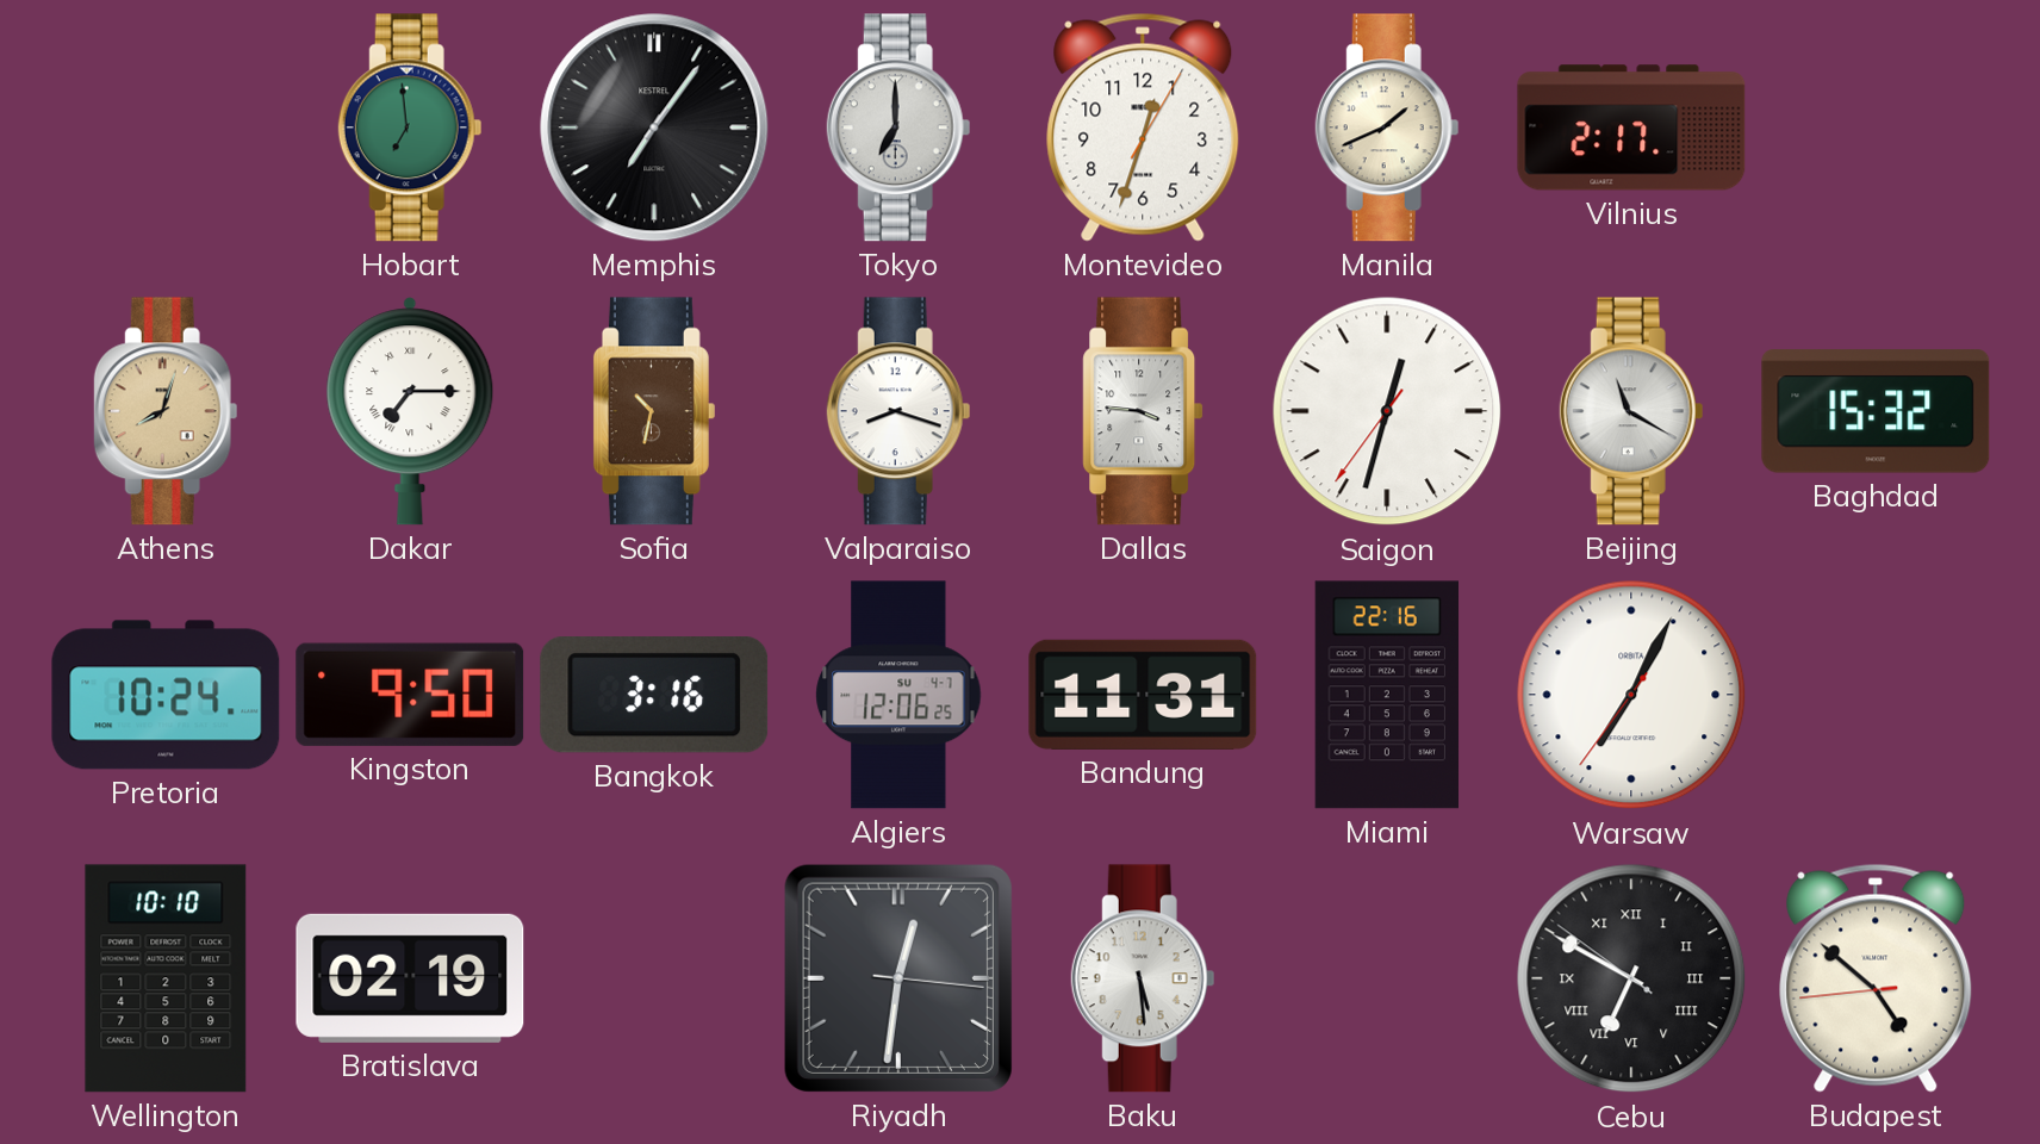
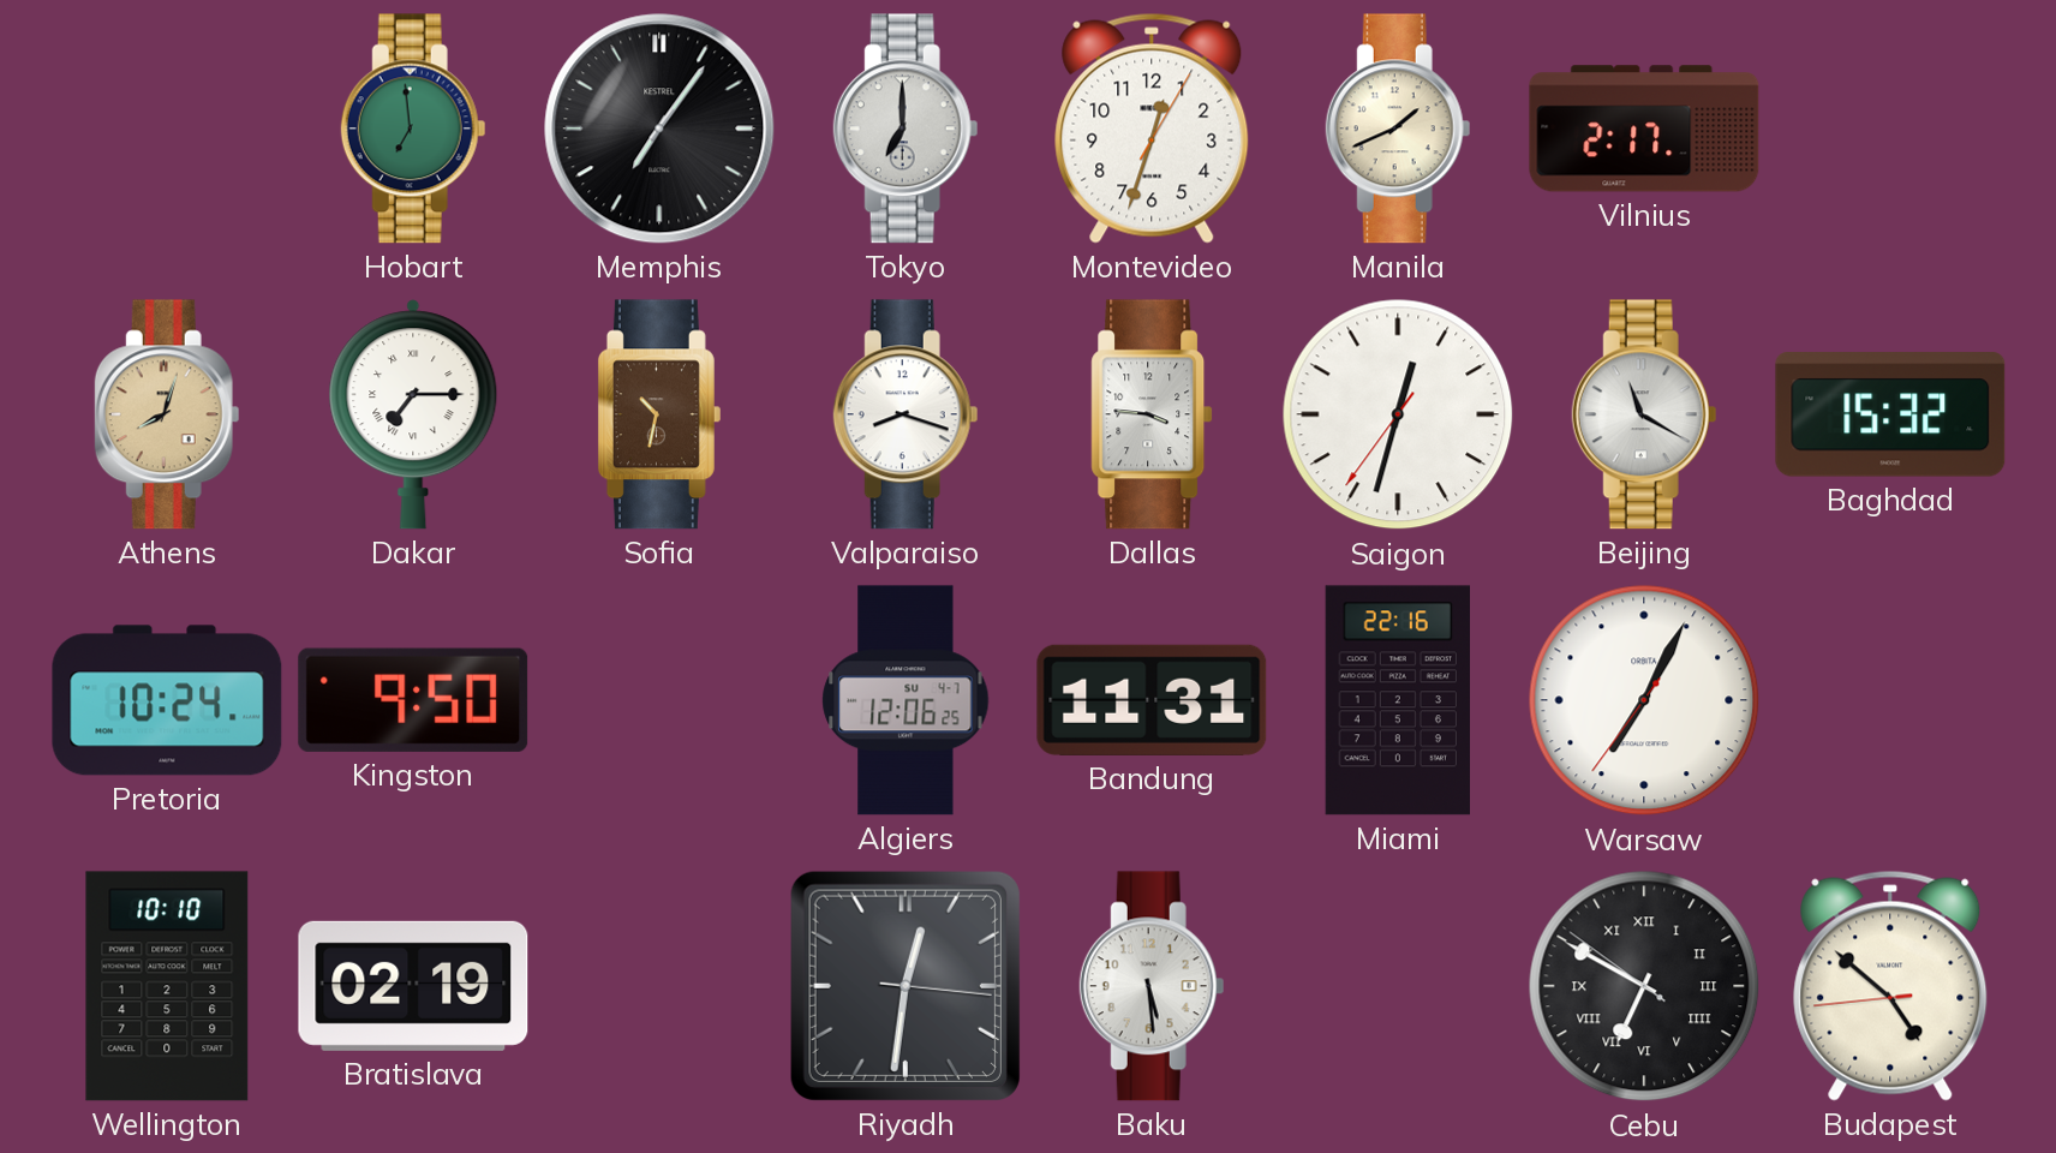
Bangkok: 3:16 -> none
